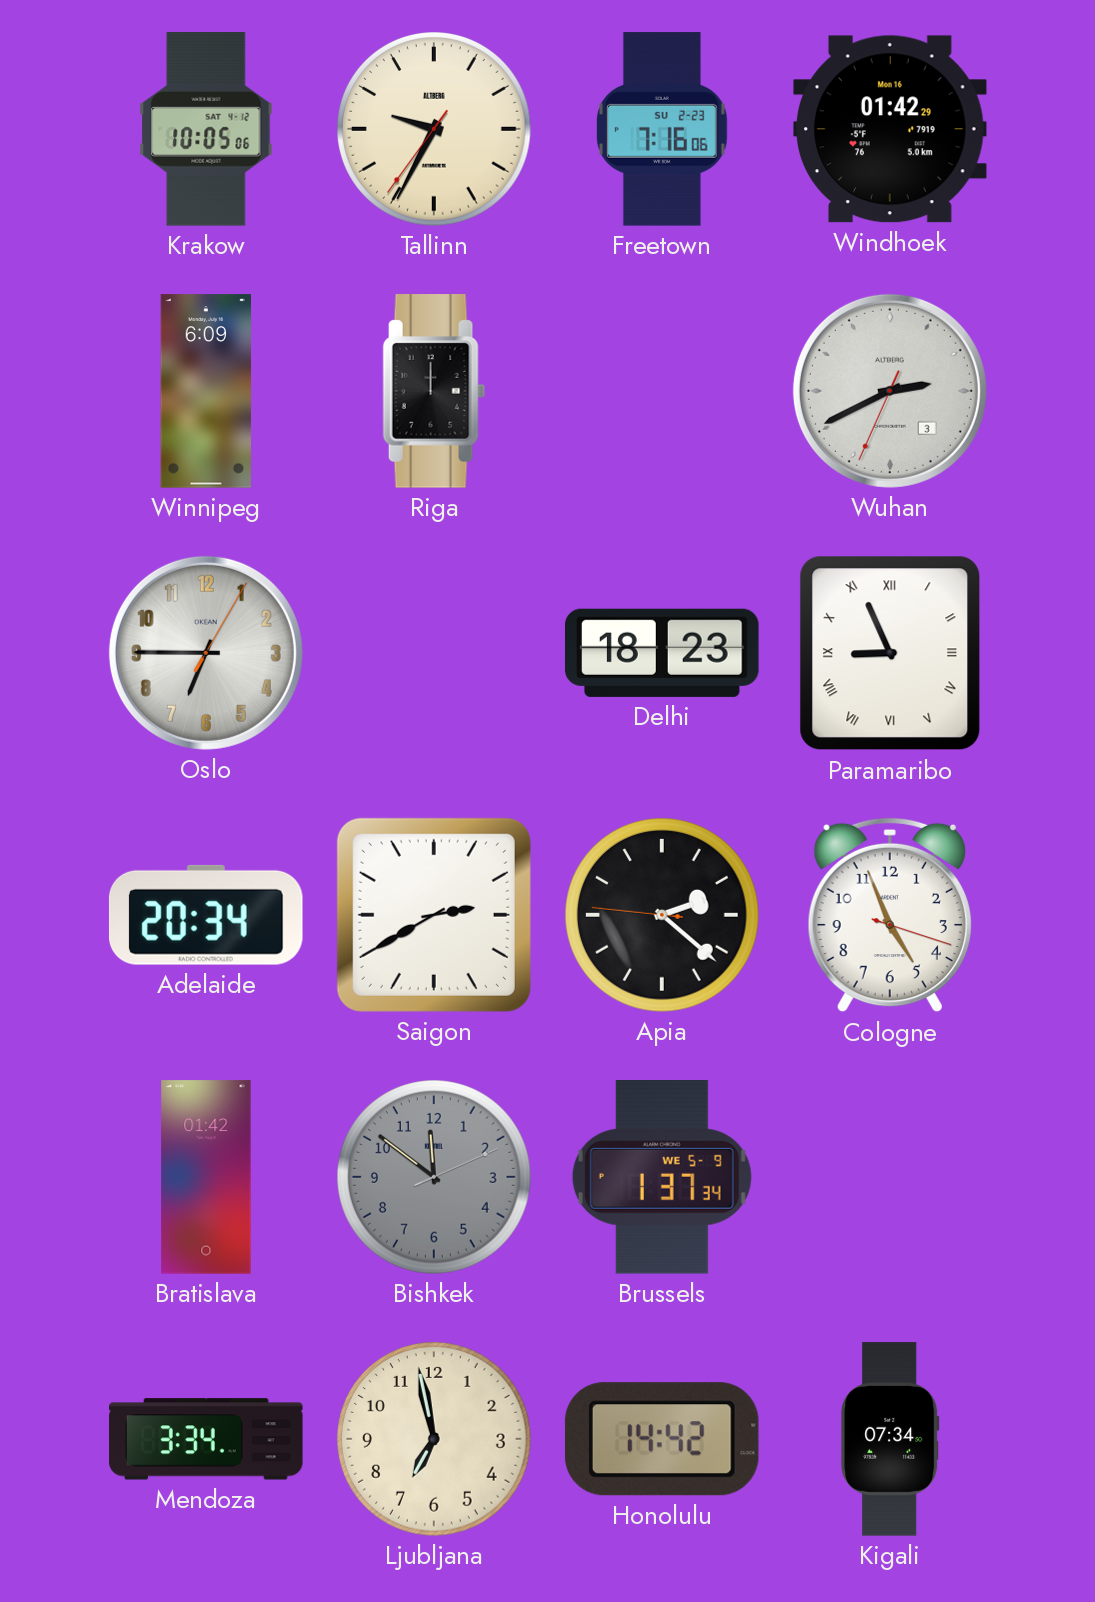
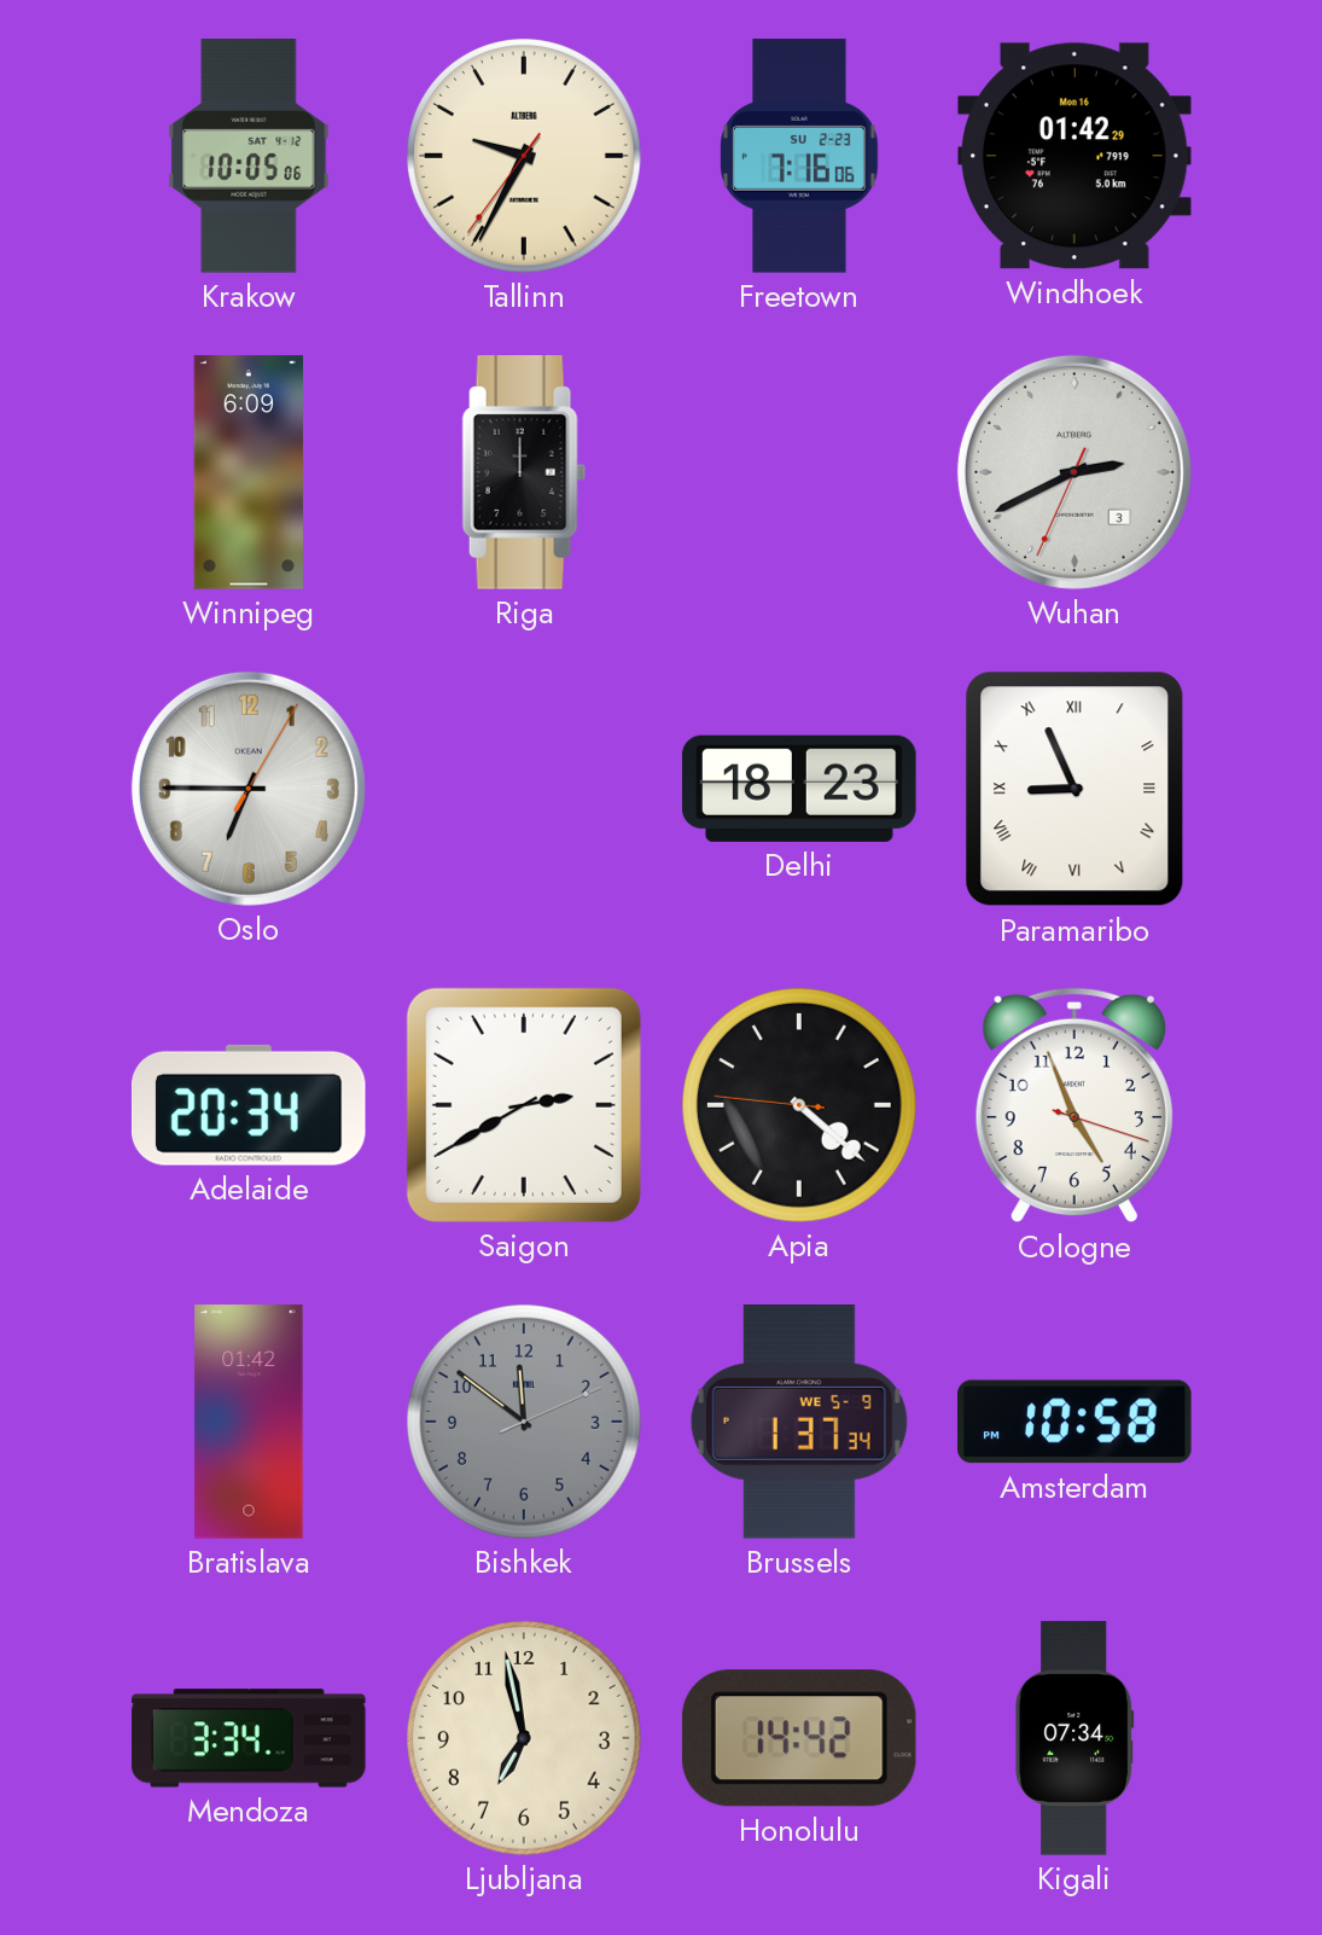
Apia: 2:21 -> 4:21
Amsterdam: none -> 10:58
